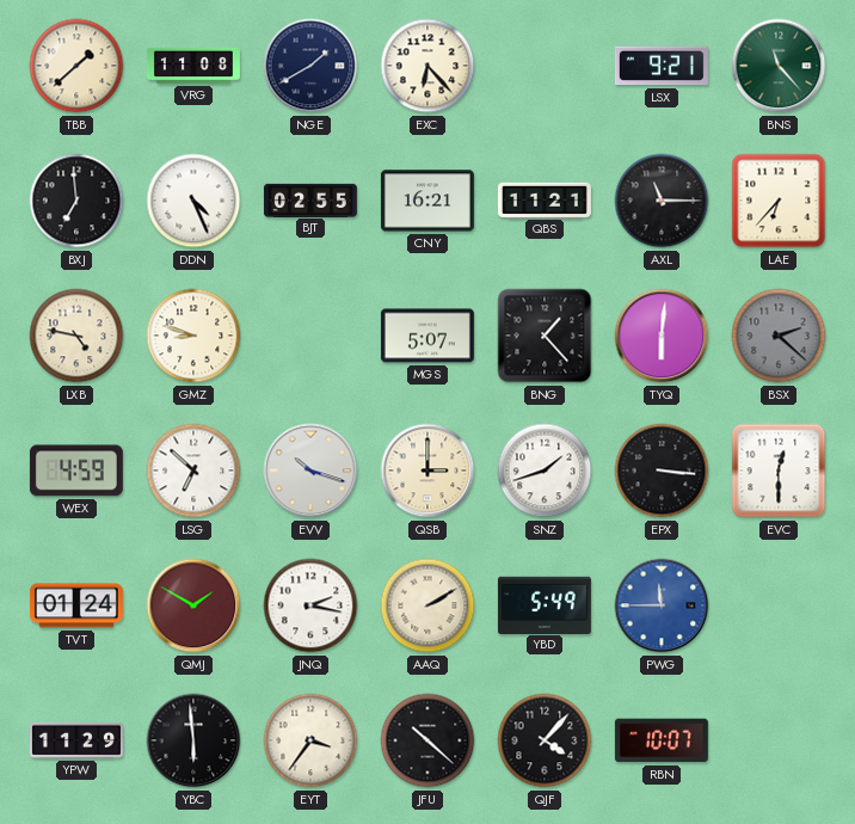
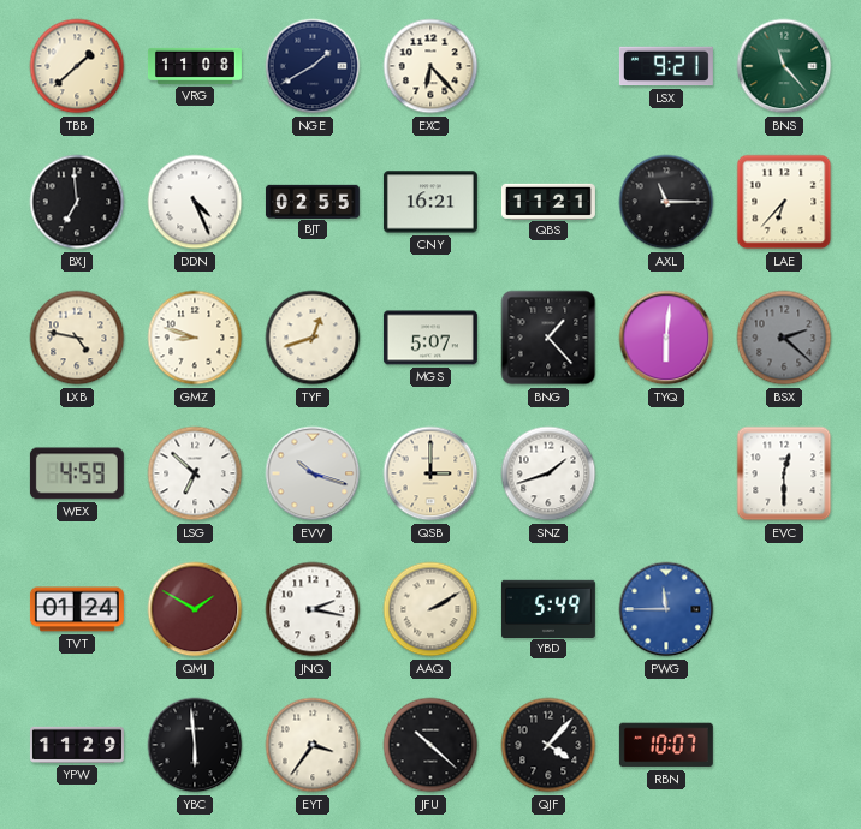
TYF: none -> 12:42
EPX: 3:16 -> none
